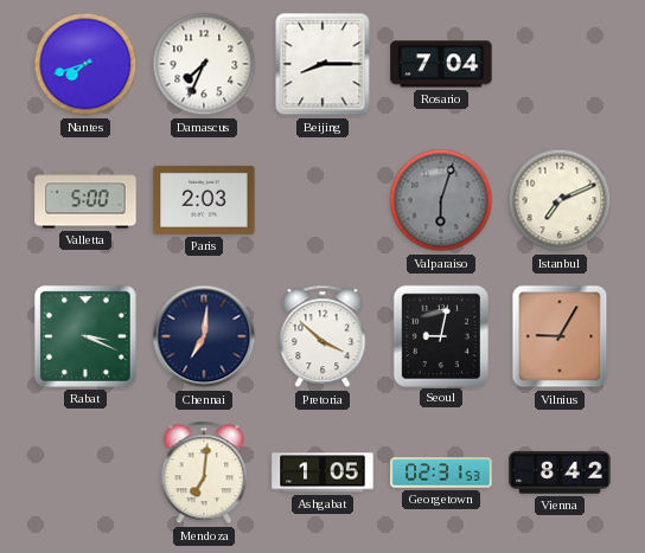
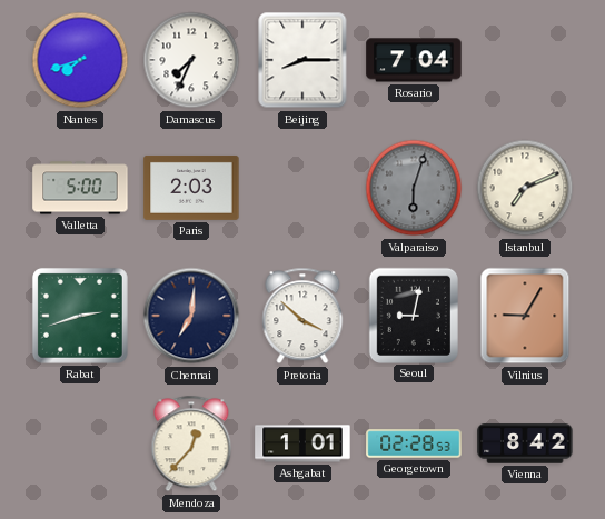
Rabat: 3:19 -> 2:42
Mendoza: 7:01 -> 12:37
Ashgabat: 1:05 -> 1:01
Georgetown: 02:31 -> 02:28
